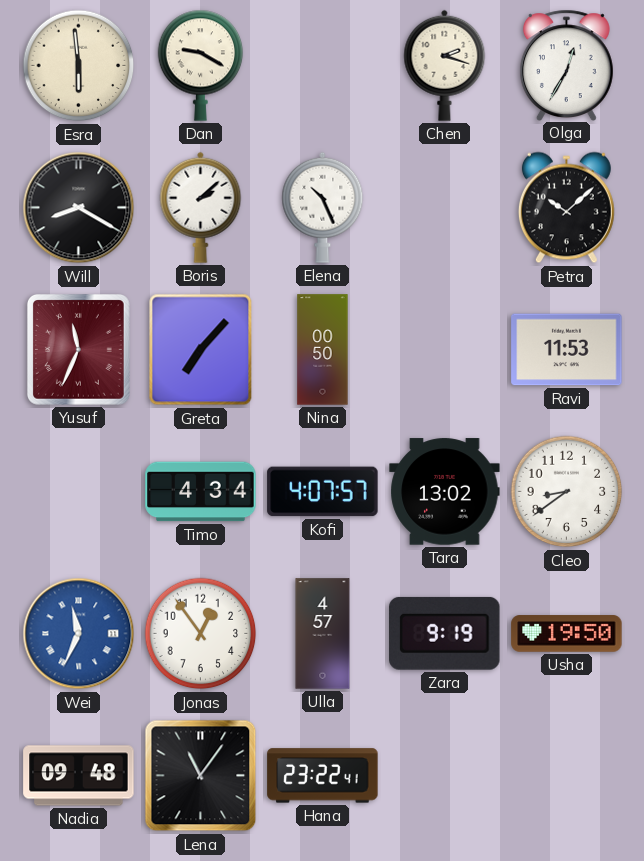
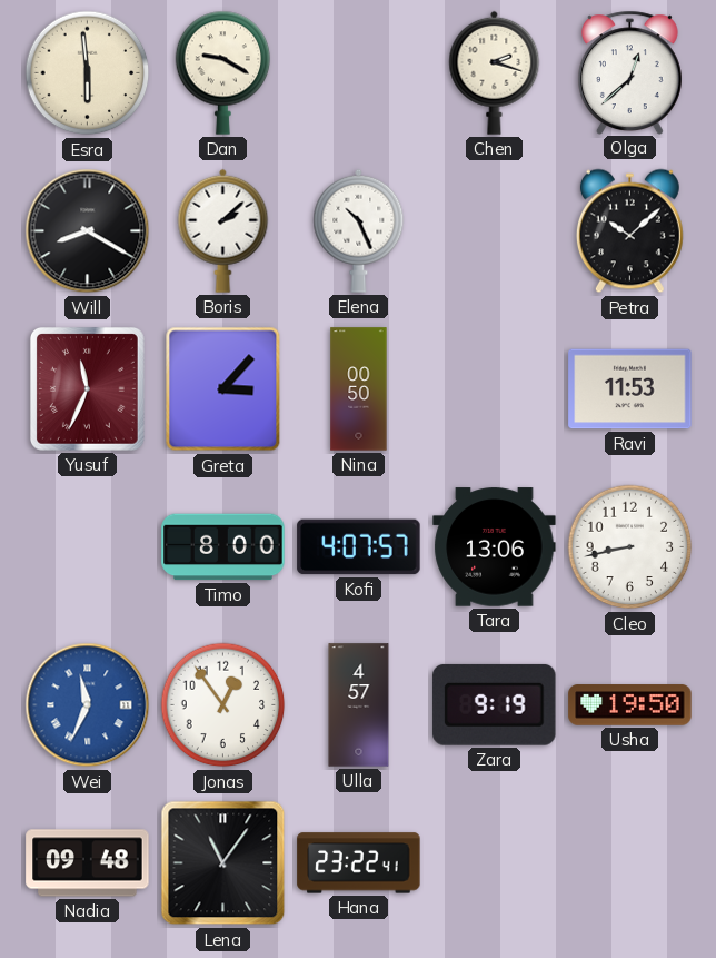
Olga: 12:35 -> 12:38
Greta: 7:07 -> 3:07
Timo: 4:34 -> 8:00
Tara: 13:02 -> 13:06
Cleo: 8:39 -> 8:43
